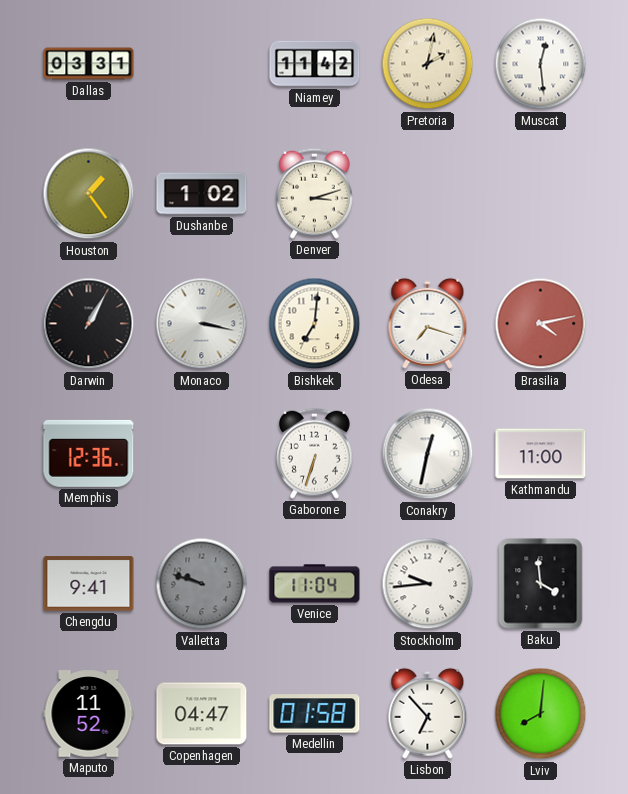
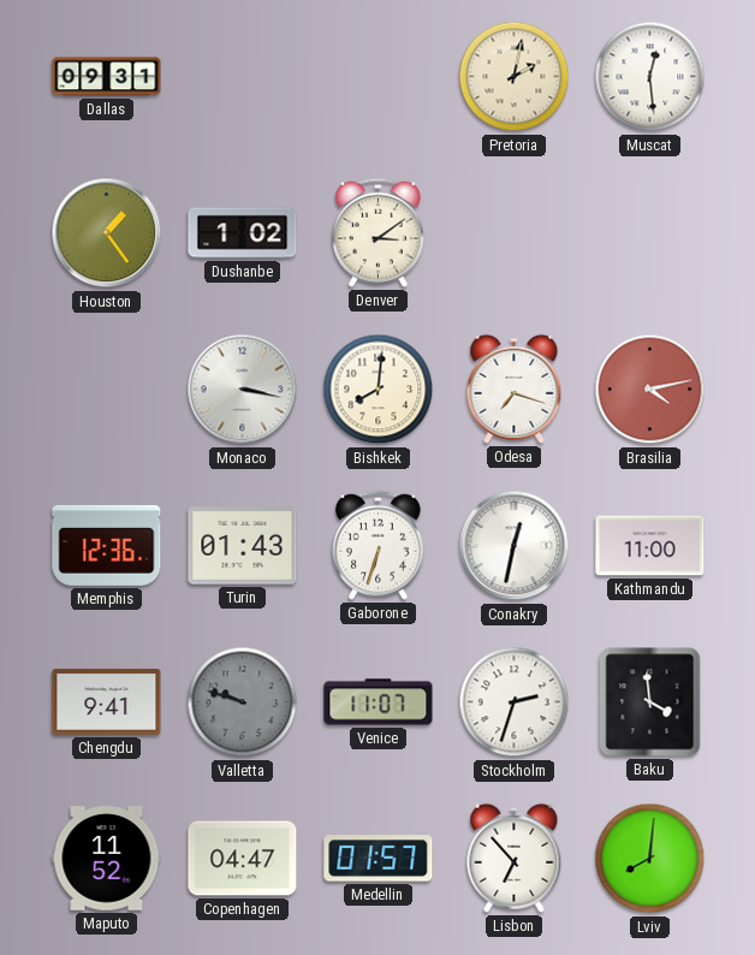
Dallas: 03:31 -> 09:31
Niamey: 11:42 -> none
Denver: 3:12 -> 3:09
Darwin: 1:05 -> none
Bishkek: 7:01 -> 8:01
Turin: none -> 01:43
Venice: 11:04 -> 11:07
Stockholm: 9:44 -> 2:33
Medellin: 01:58 -> 01:57
